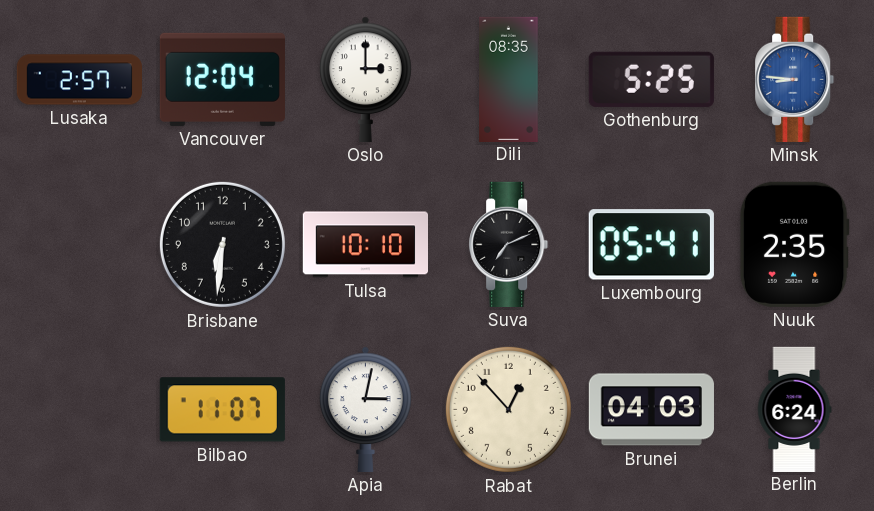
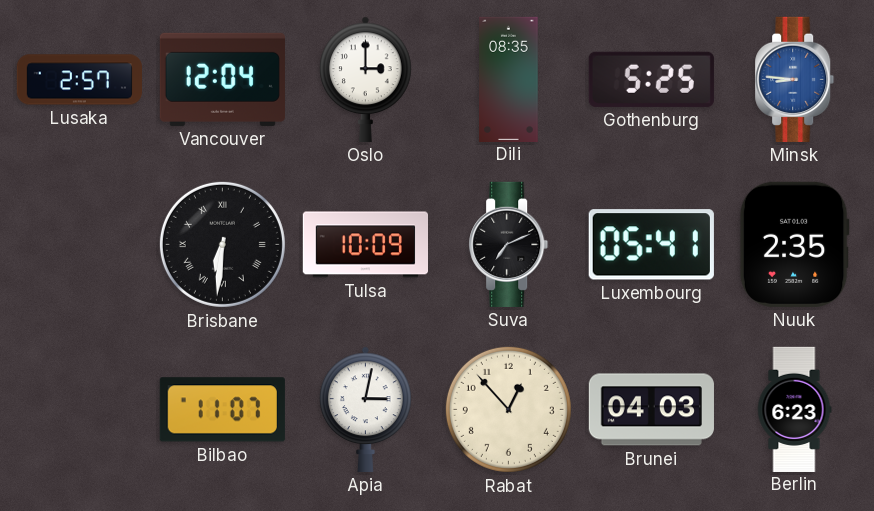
Brisbane numerals: Arabic -> Roman
Tulsa: 10:10 -> 10:09
Berlin: 6:24 -> 6:23
